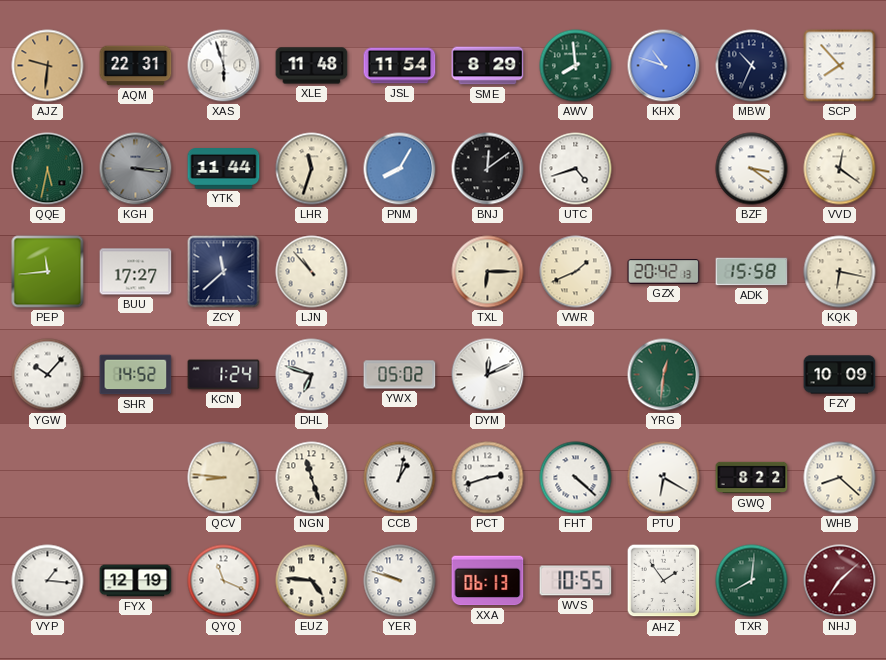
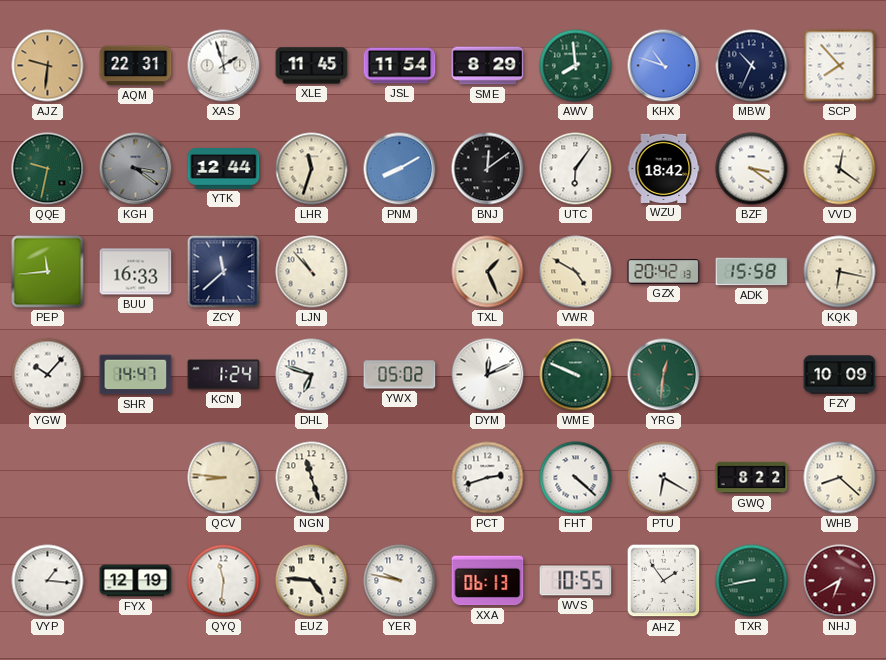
XAS: 5:57 -> 1:57
XLE: 11:48 -> 11:45
QQE: 5:32 -> 9:32
KGH: 3:16 -> 3:21
YTK: 11:44 -> 12:44
PNM: 8:05 -> 8:10
UTC: 4:42 -> 6:06
WZU: none -> 18:42
BUU: 17:27 -> 16:33
TXL: 6:15 -> 1:26
VWR: 1:41 -> 4:50
SHR: 14:52 -> 14:47
WME: none -> 9:49
CCB: 1:02 -> none
QYQ: 11:19 -> 11:31
YER: 9:48 -> 9:47
TXR: 8:01 -> 8:43
NHJ: 7:08 -> 6:40
